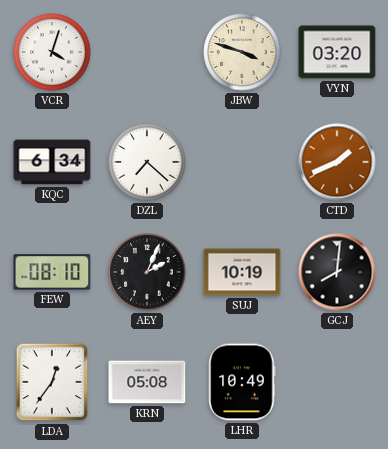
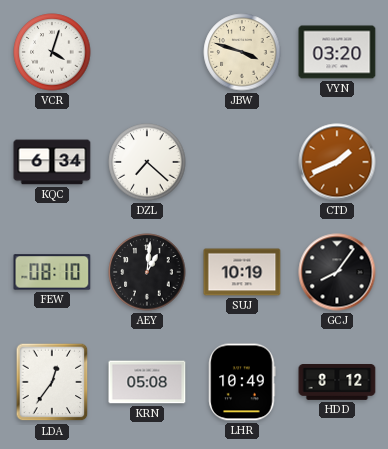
AEY: 2:04 -> 1:01
GCJ: 8:01 -> 8:06
HDD: none -> 8:12
